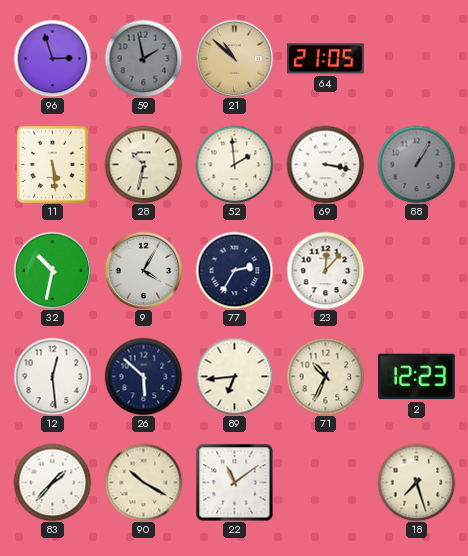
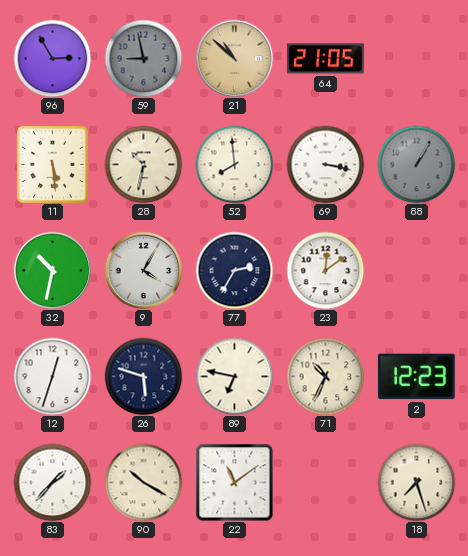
96: 2:57 -> 2:55
59: 1:58 -> 8:58
52: 1:59 -> 7:59
23: 12:07 -> 12:09
12: 12:29 -> 12:33
26: 5:52 -> 5:48
89: 6:44 -> 6:47
